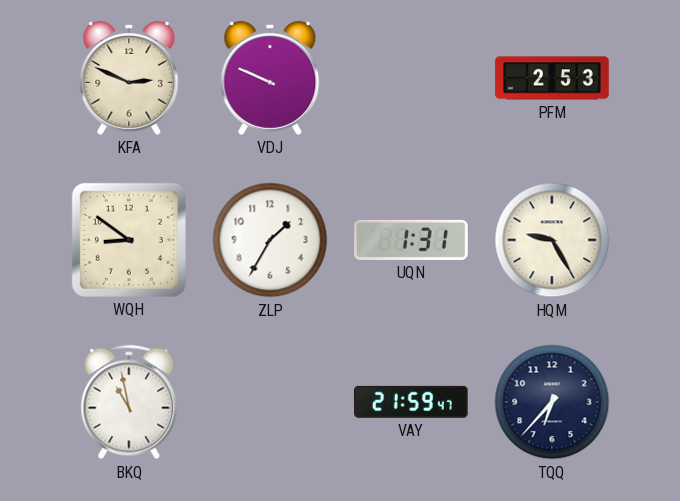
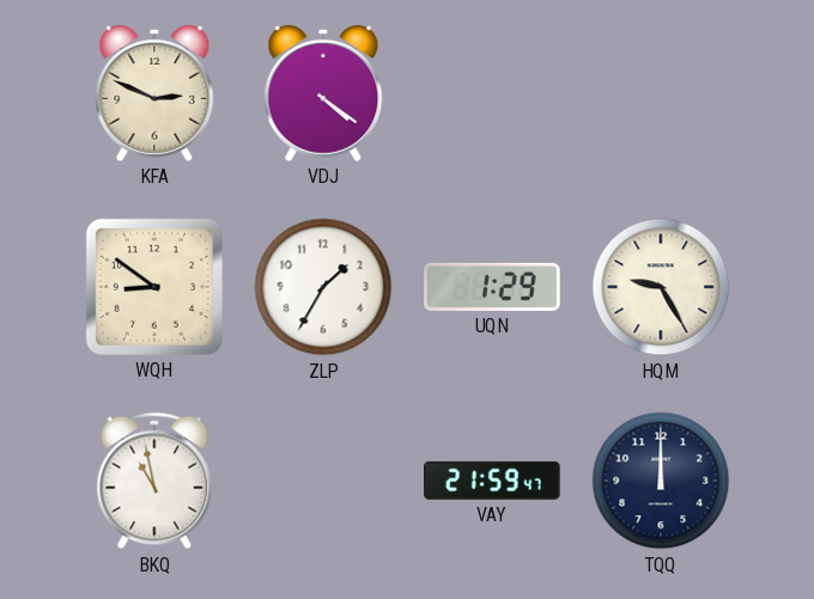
VDJ: 9:49 -> 4:21
PFM: 2:53 -> none
UQN: 1:31 -> 1:29
TQQ: 6:37 -> 12:00
